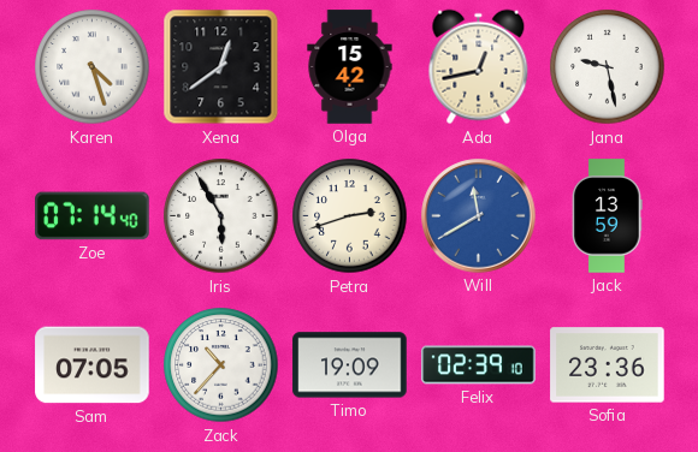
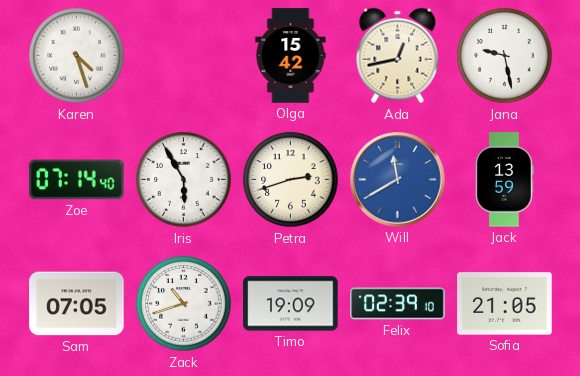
Xena: 12:39 -> none
Zack: 10:37 -> 10:42
Sofia: 23:36 -> 21:05
